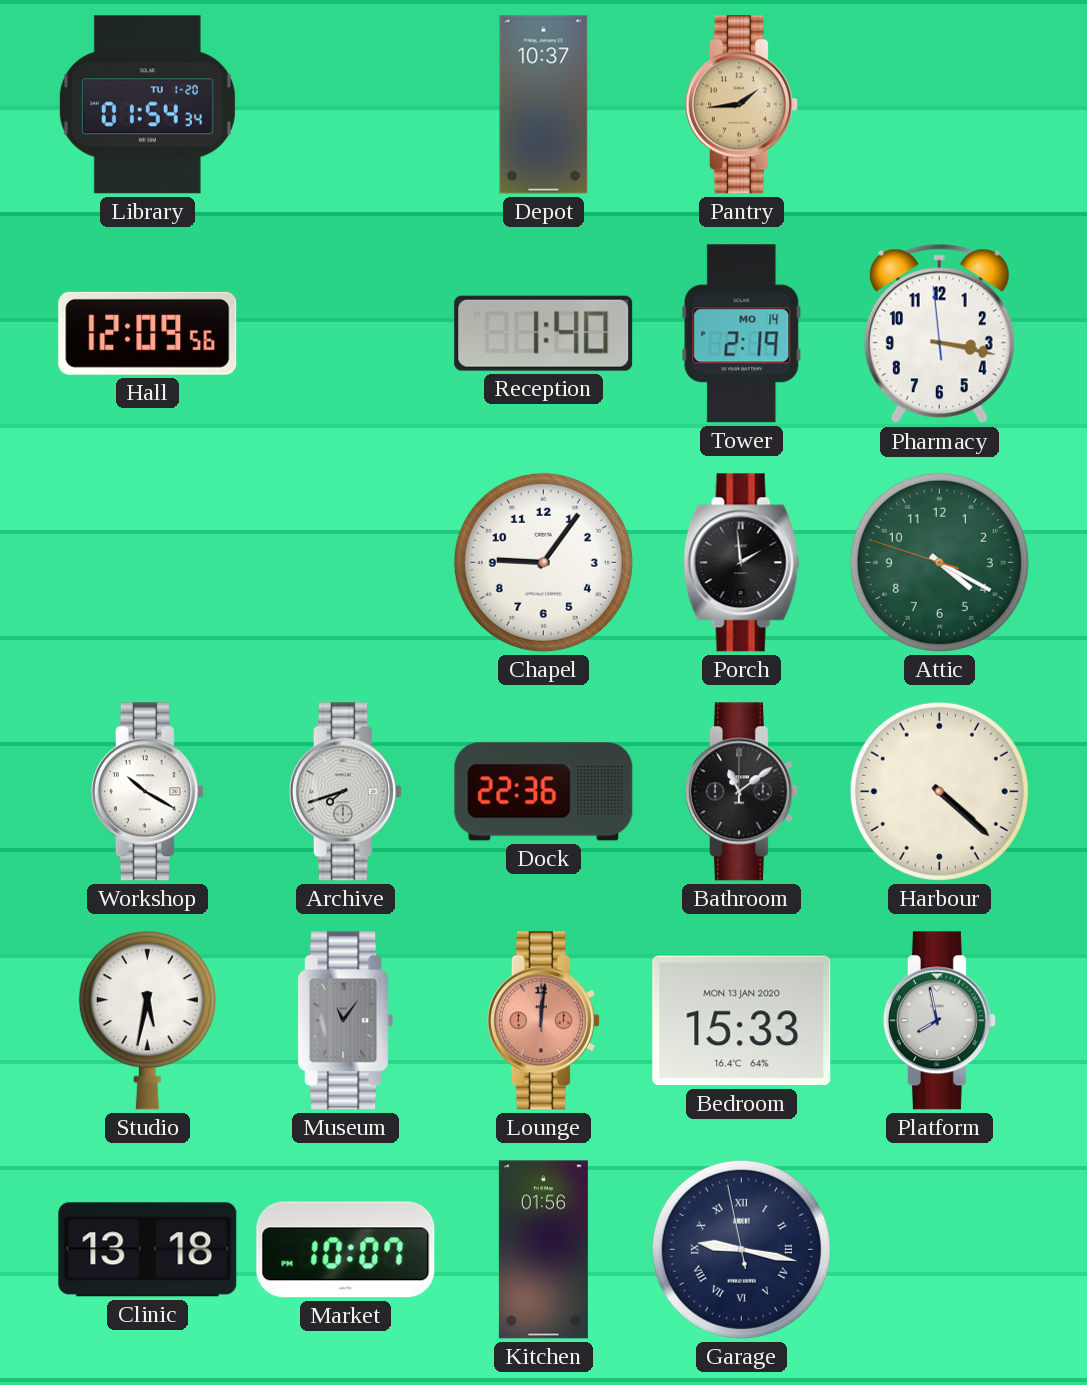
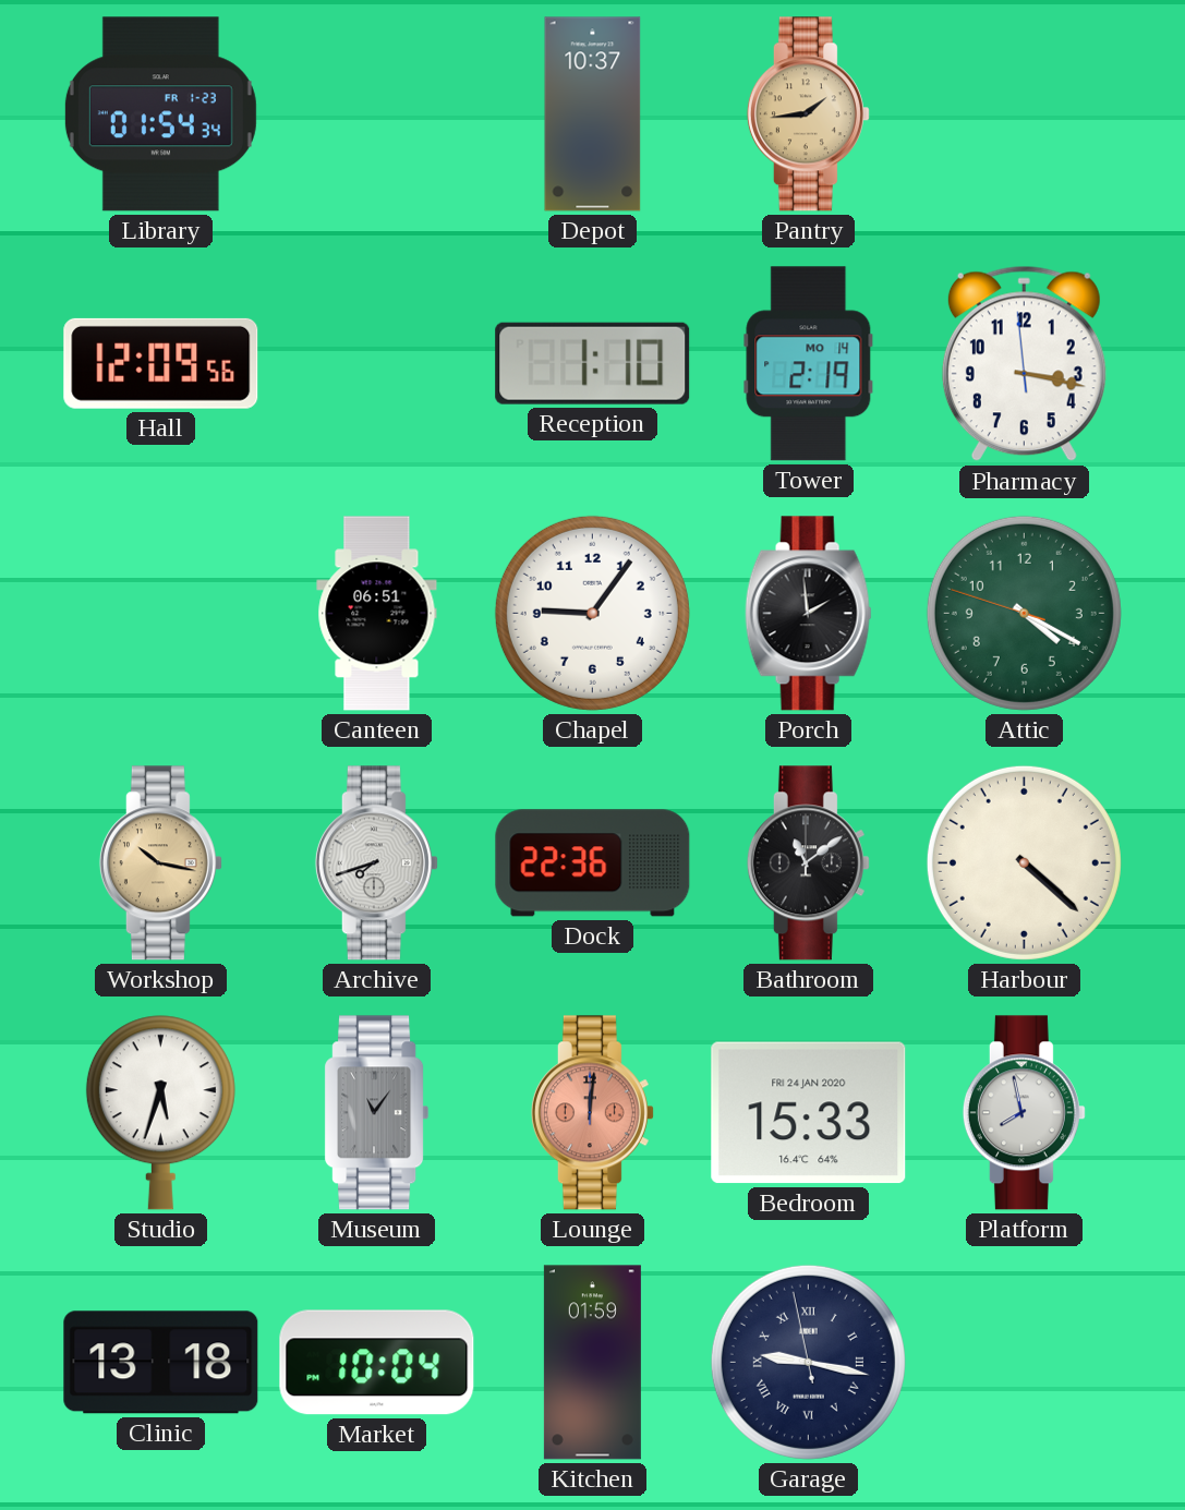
Library date: TU 1-20 -> FR 1-23
Reception: 1:40 -> 1:10
Canteen: none -> 06:51
Workshop: 10:20 -> 10:17
Workshop dial: white -> champagne
Studio: 5:32 -> 5:33
Bedroom date: MON 13 JAN 2020 -> FRI 24 JAN 2020
Market: 10:07 -> 10:04
Kitchen: 01:56 -> 01:59
